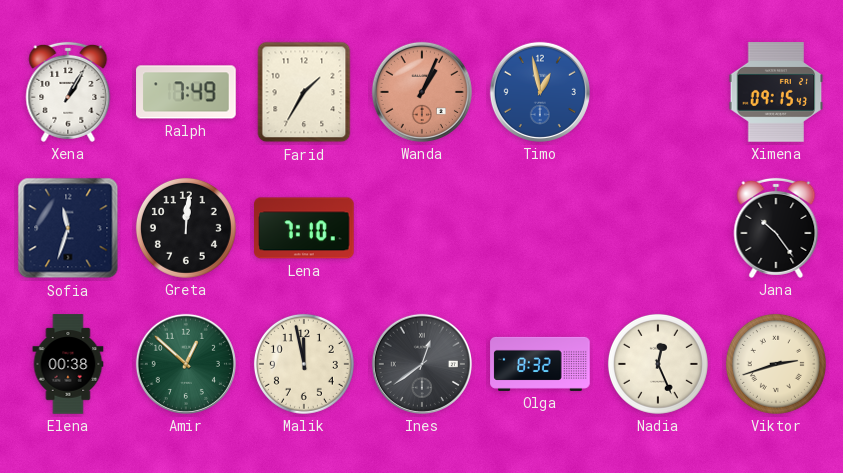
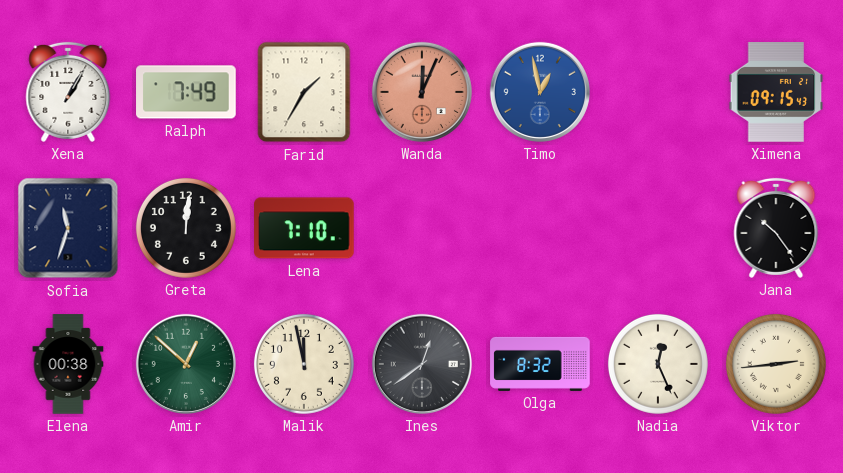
Wanda: 1:04 -> 12:04
Viktor: 2:42 -> 2:44
